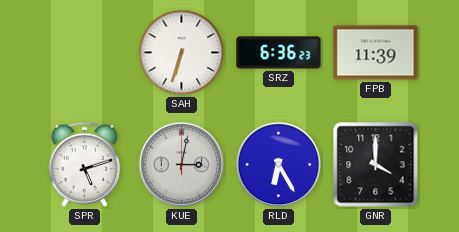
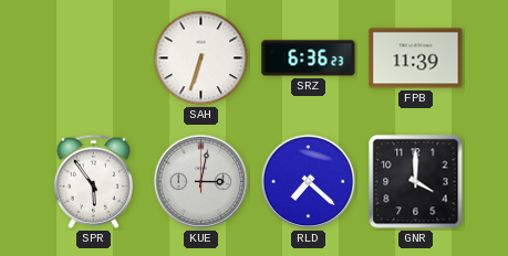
SPR: 5:12 -> 5:54
RLD: 6:25 -> 7:22
